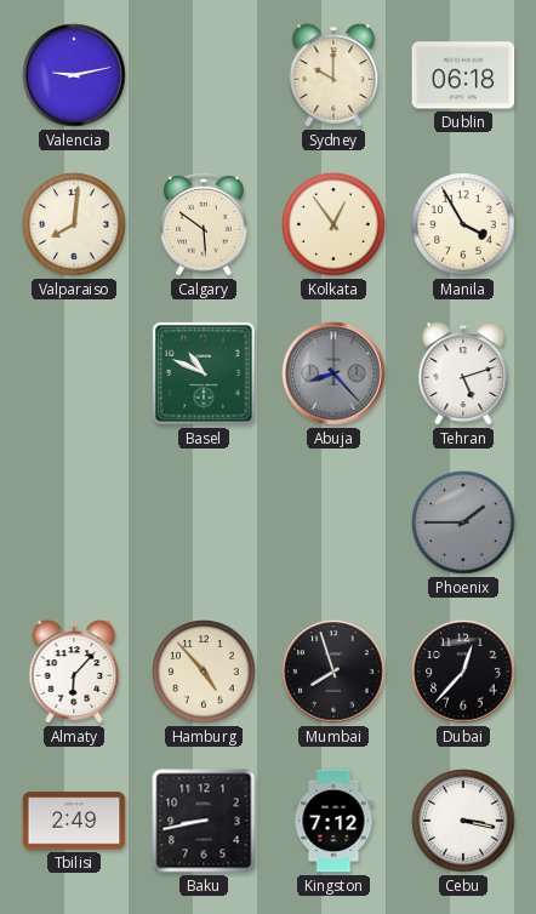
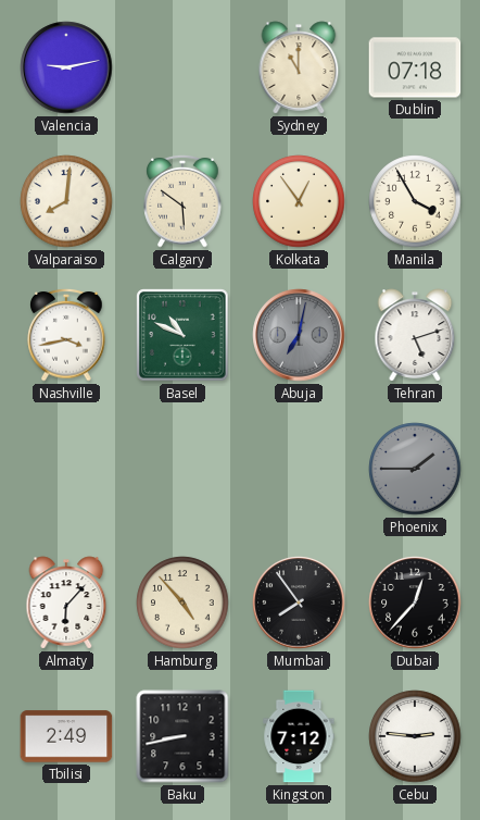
Sydney: 10:00 -> 11:00
Dublin: 06:18 -> 07:18
Nashville: none -> 3:43
Abuja: 8:23 -> 7:02
Mumbai: 7:57 -> 7:54
Cebu: 3:17 -> 2:46
